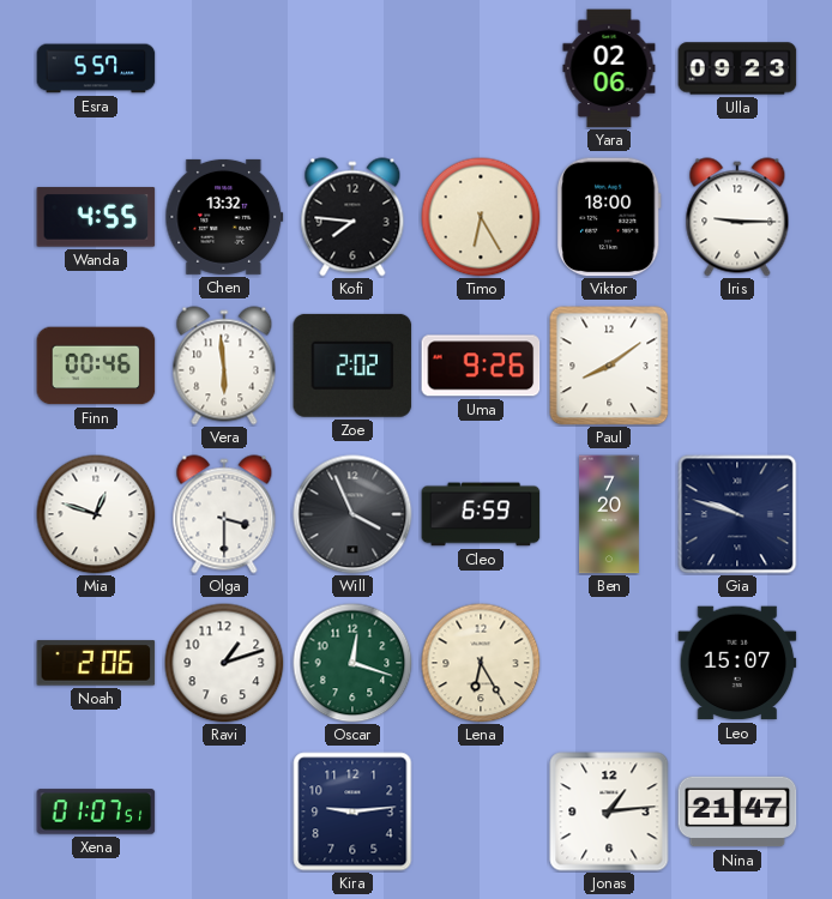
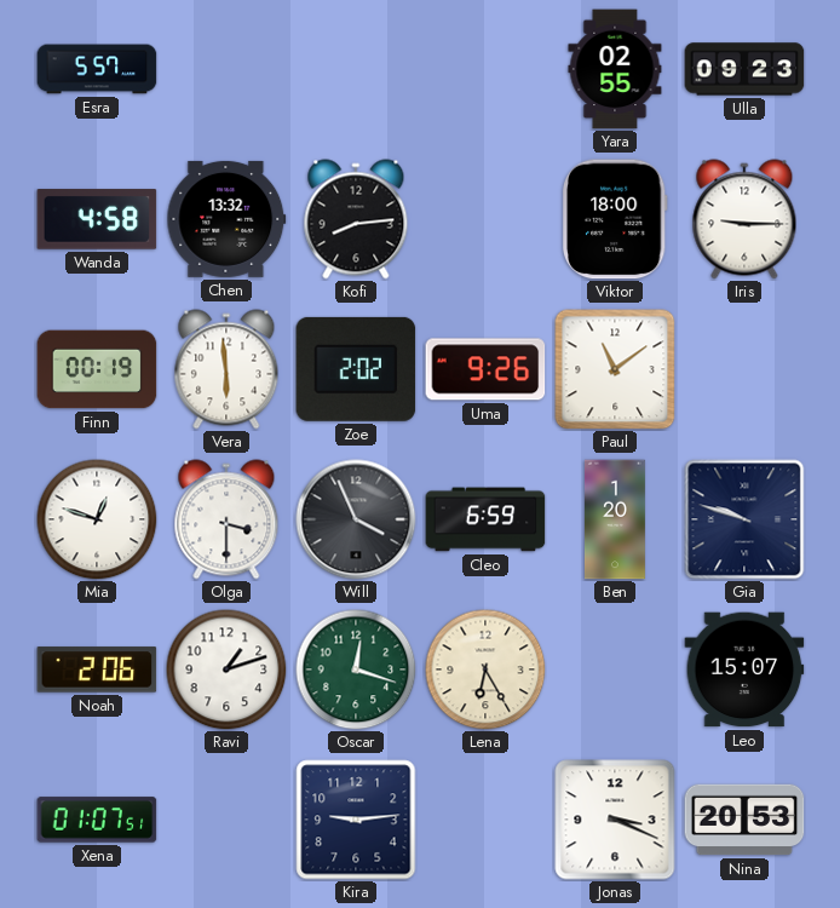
Yara: 02:06 -> 02:55
Wanda: 4:55 -> 4:58
Kofi: 7:46 -> 8:14
Timo: 6:25 -> none
Finn: 00:46 -> 00:19
Paul: 8:09 -> 11:09
Ben: 7:20 -> 1:20
Jonas: 1:14 -> 3:19
Nina: 21:47 -> 20:53
